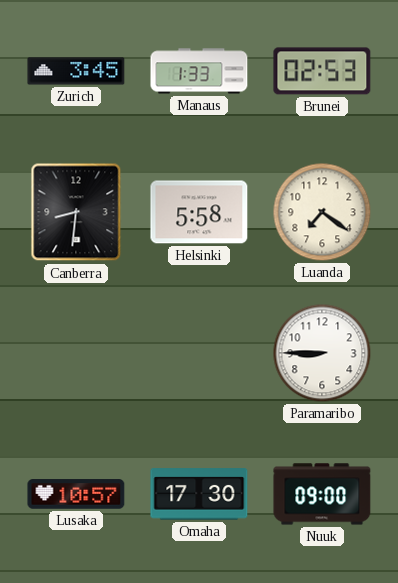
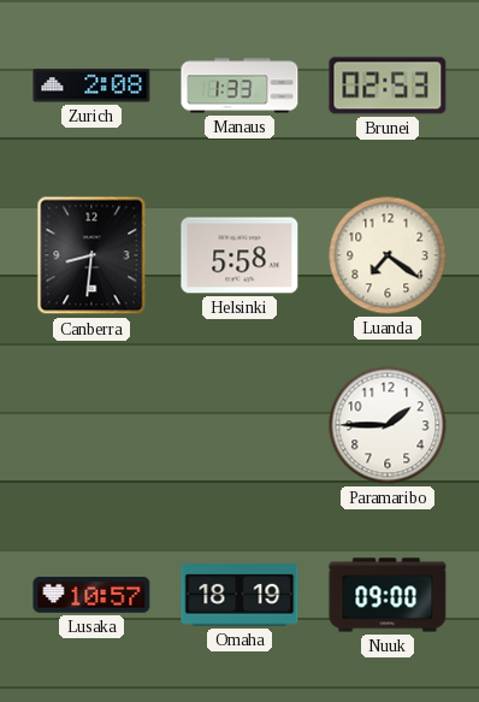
Zurich: 3:45 -> 2:08
Paramaribo: 8:45 -> 1:45
Omaha: 17:30 -> 18:19
